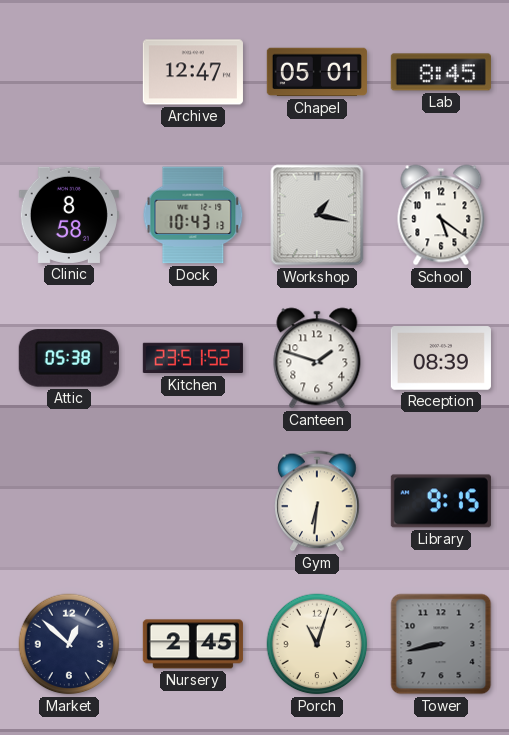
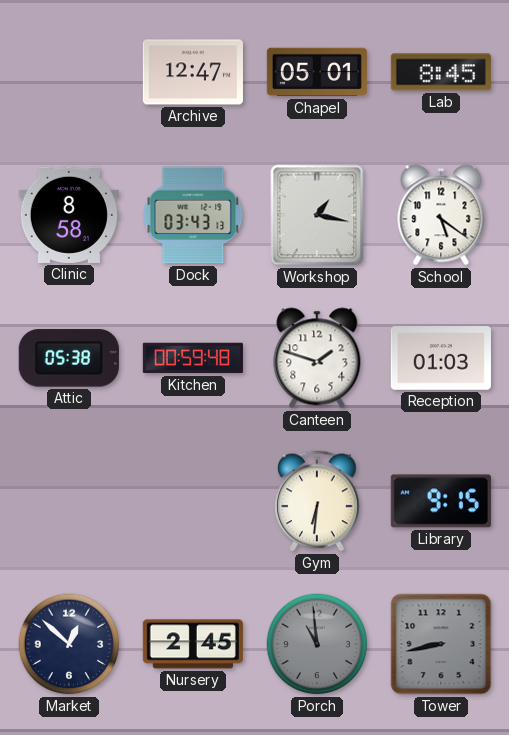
Dock: 10:43 -> 03:43
Kitchen: 23:51 -> 00:59
Reception: 08:39 -> 01:03
Porch: 11:03 -> 10:59
Porch dial: cream -> grey
